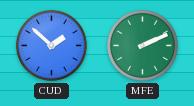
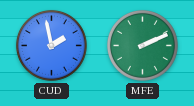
CUD: 1:52 -> 1:58
